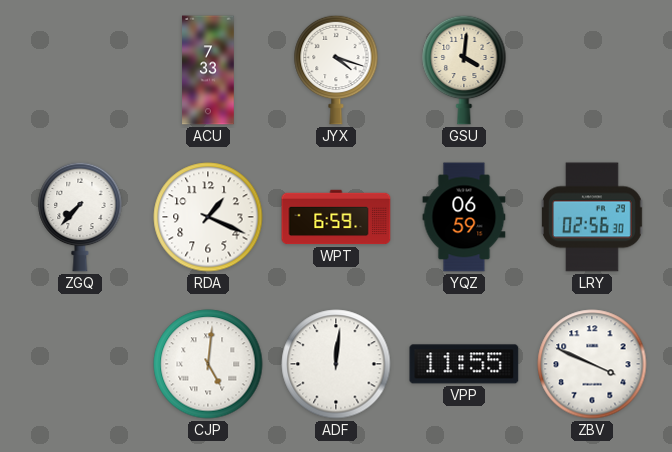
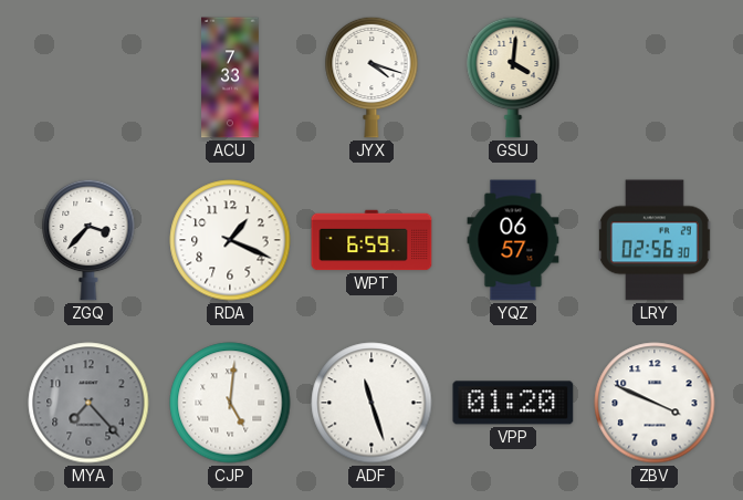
ZGQ: 7:37 -> 3:37
YQZ: 06:59 -> 06:57
MYA: none -> 7:23
ADF: 12:01 -> 11:27
VPP: 11:55 -> 01:20
